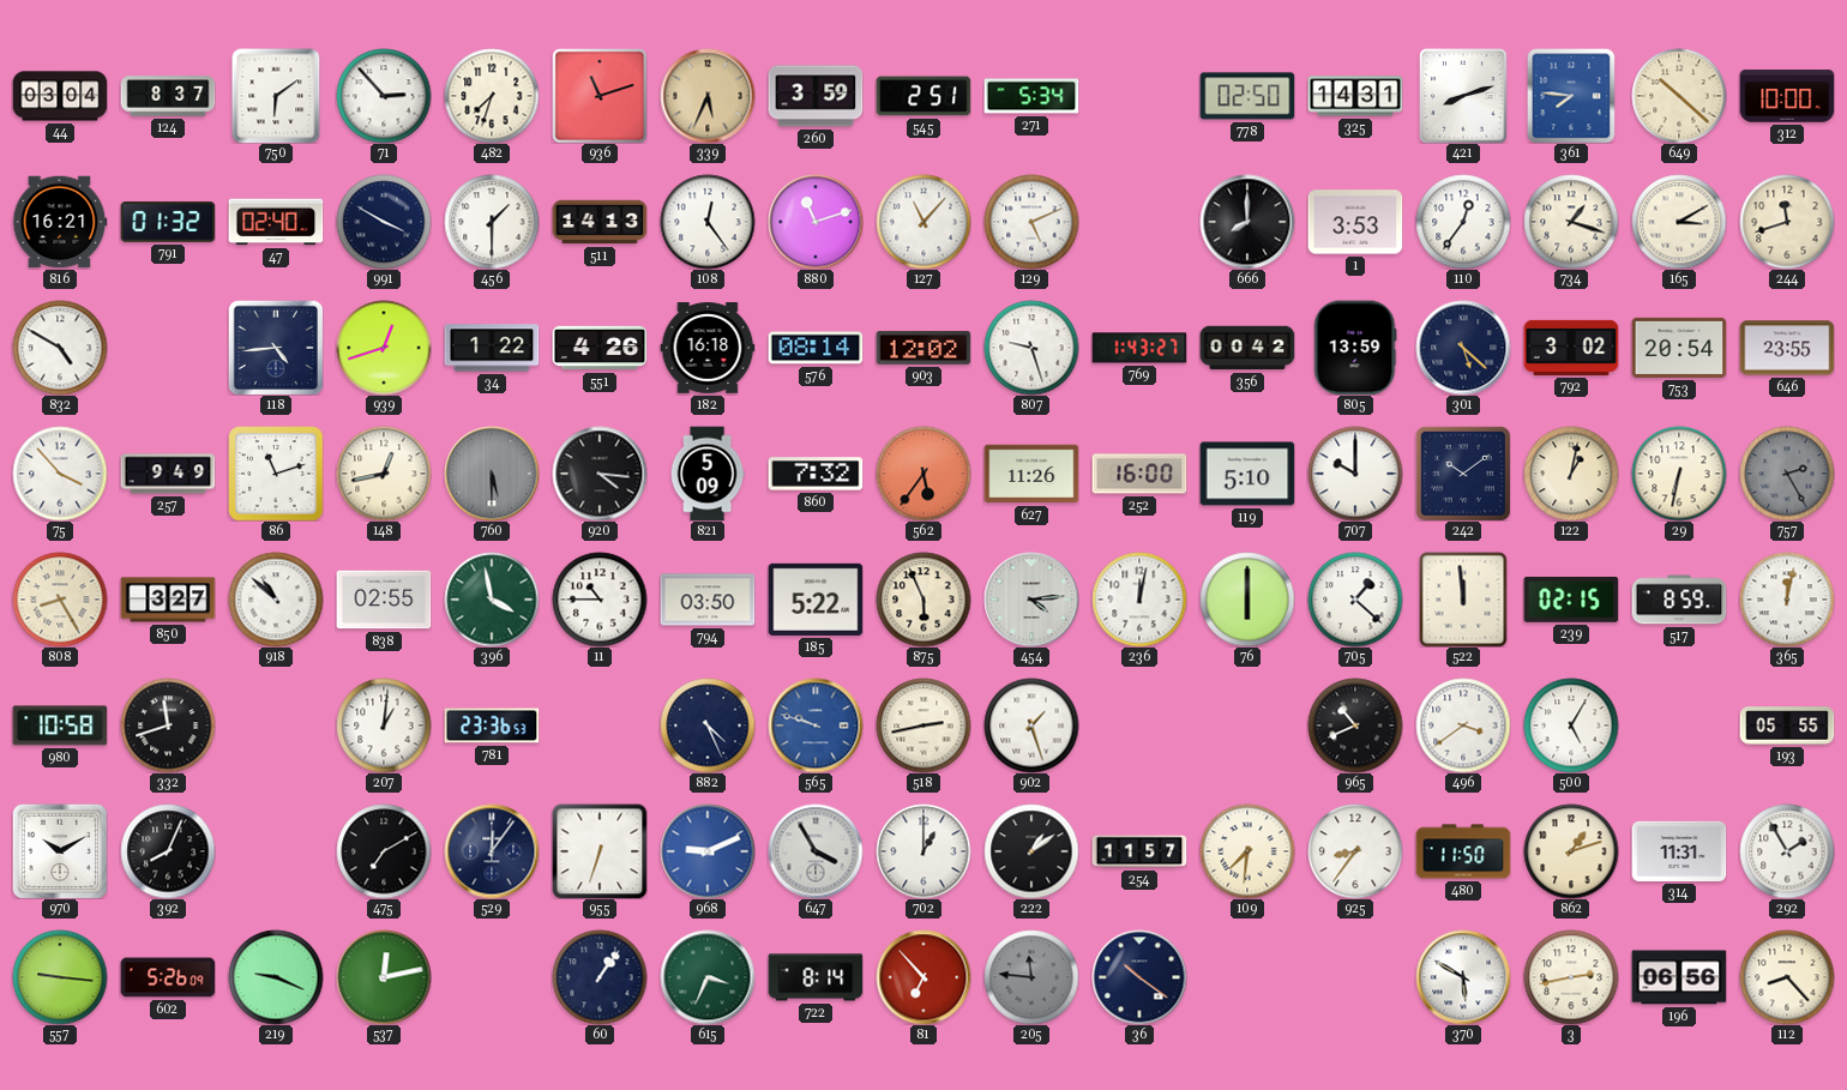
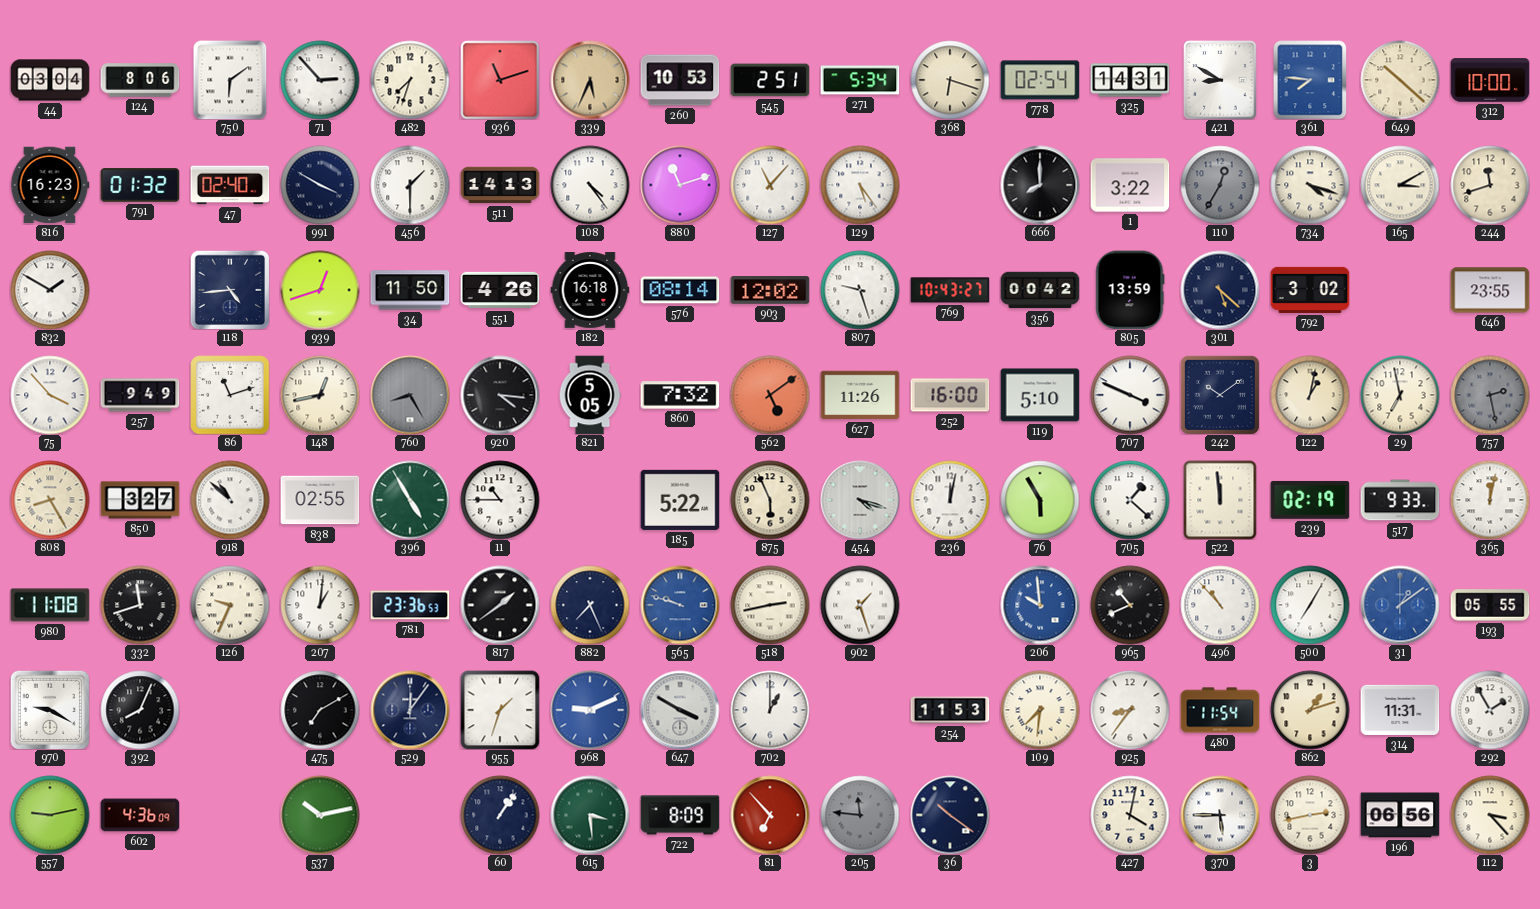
124: 8:37 -> 8:06
260: 3:59 -> 10:53
368: none -> 6:18
778: 02:50 -> 02:54
421: 8:12 -> 8:50
816: 16:21 -> 16:23
108: 12:24 -> 4:24
129: 5:11 -> 5:24
1: 3:53 -> 3:22
110: 12:36 -> 12:35
110 dial: white -> grey
734: 1:18 -> 4:18
832: 4:50 -> 1:50
34: 1:22 -> 11:50
769: 1:43 -> 10:43
753: 20:54 -> none
760: 5:30 -> 8:25
821: 5:09 -> 5:05
562: 5:36 -> 5:09
707: 10:00 -> 3:49
29: 6:32 -> 6:58
757: 2:25 -> 2:28
396: 3:58 -> 4:55
794: 03:50 -> none
454: 4:14 -> 4:18
76: 6:00 -> 5:55
239: 02:15 -> 02:19
517: 8:59 -> 9:33
980: 10:58 -> 11:08
126: none -> 9:34
817: none -> 1:39
882: 4:26 -> 7:26
206: none -> 9:59
496: 3:39 -> 10:53
500: 5:05 -> 7:05
31: none -> 1:09
970: 10:10 -> 9:20
955: 6:33 -> 1:33
647: 3:55 -> 3:50
222: 1:09 -> none
254: 11:57 -> 11:53
480: 11:50 -> 11:54
557: 9:16 -> 9:13
602: 5:26 -> 4:36
219: 9:19 -> none
537: 12:13 -> 10:13
615: 3:34 -> 3:29
722: 8:14 -> 8:09
427: none -> 4:02
370: 5:50 -> 5:45
112: 8:23 -> 3:23
